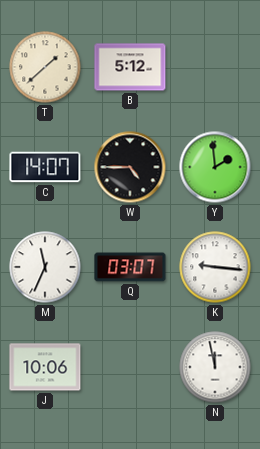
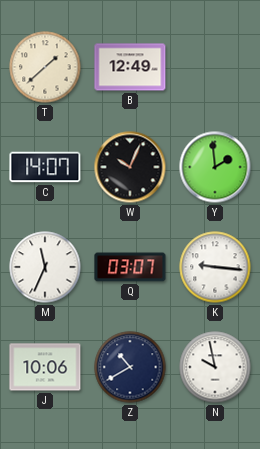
B: 5:12 -> 12:49
W: 4:45 -> 10:04
Z: none -> 10:40
N: 11:58 -> 9:58
